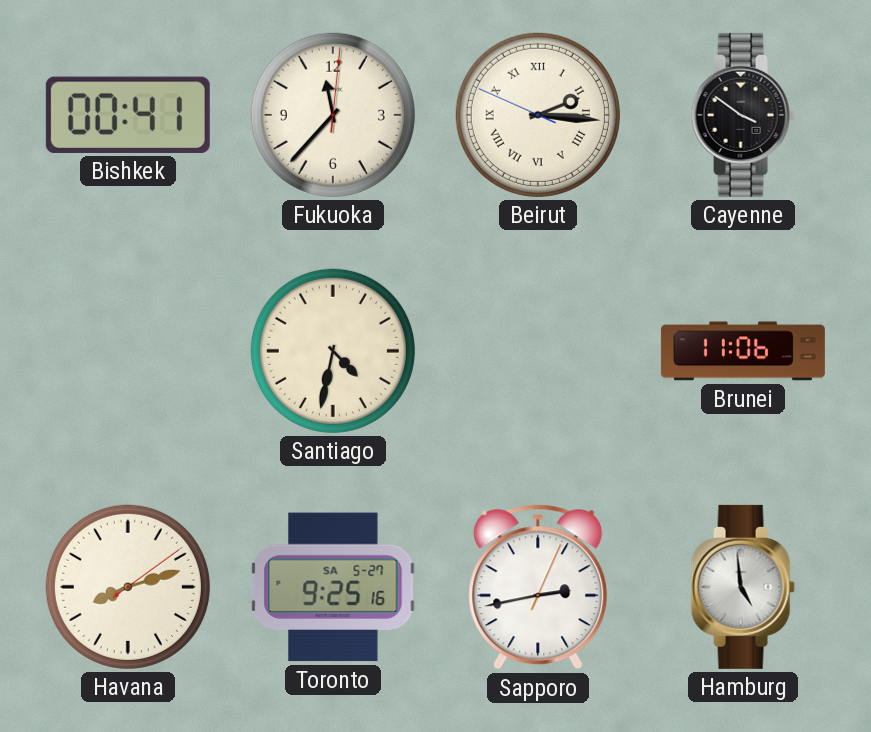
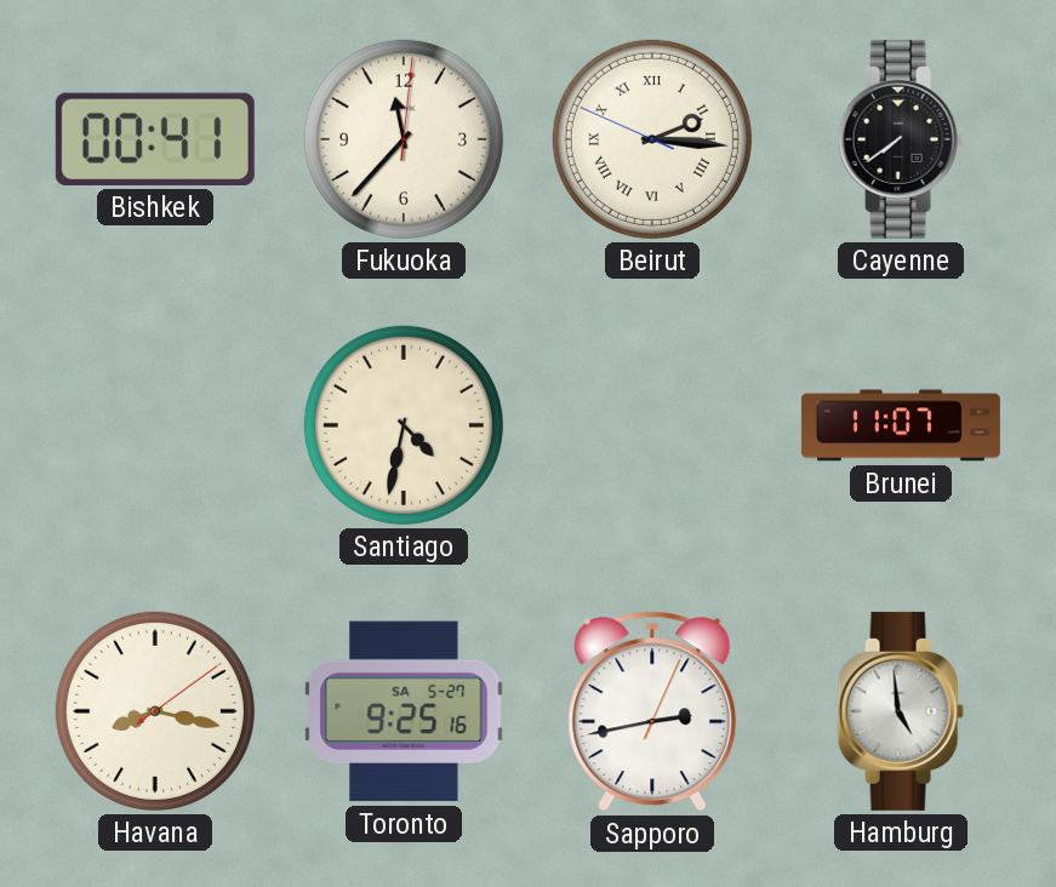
Cayenne: 3:51 -> 7:39
Brunei: 11:06 -> 11:07
Havana: 8:12 -> 8:17
